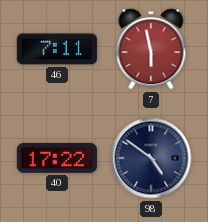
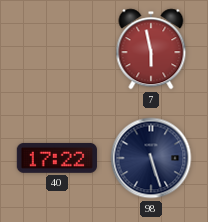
46: 7:11 -> none
98: 4:51 -> 5:27
